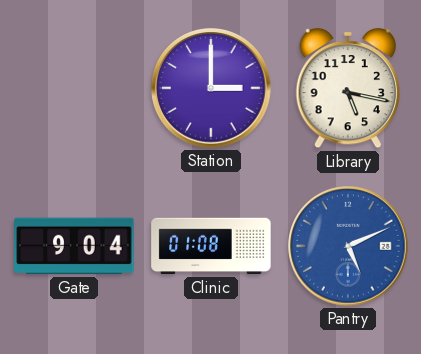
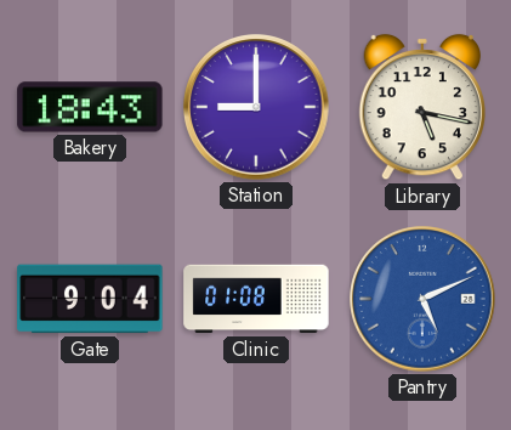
Bakery: none -> 18:43
Station: 3:00 -> 9:00
